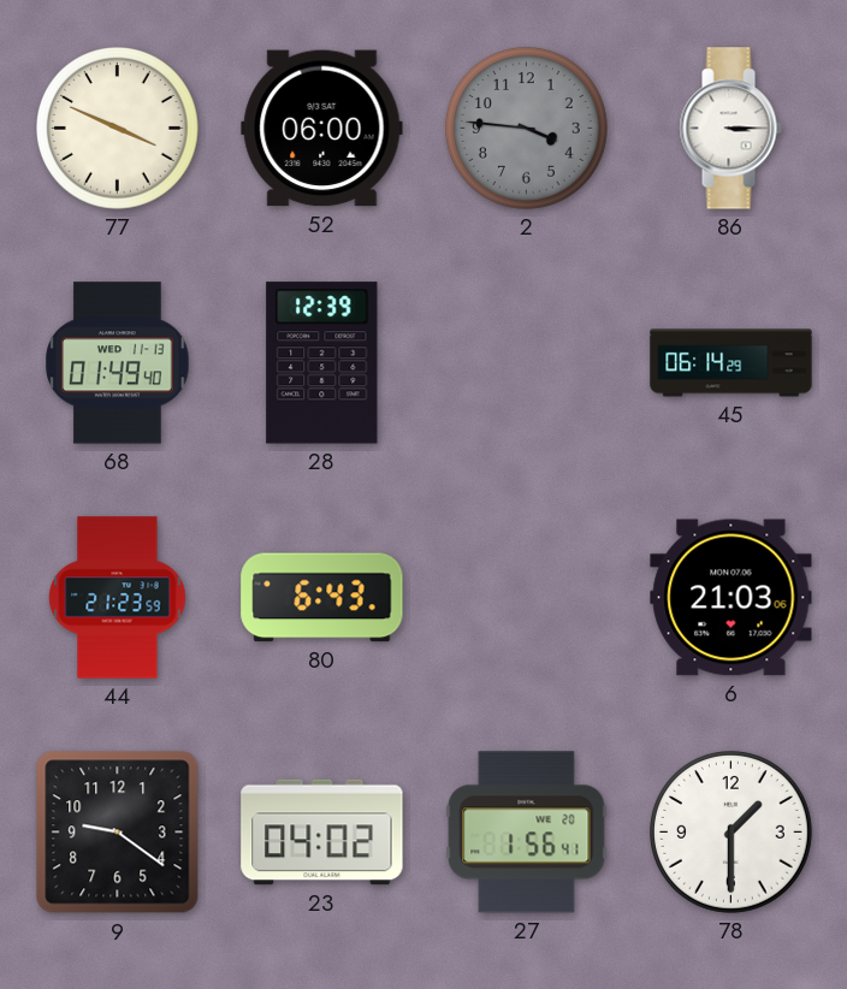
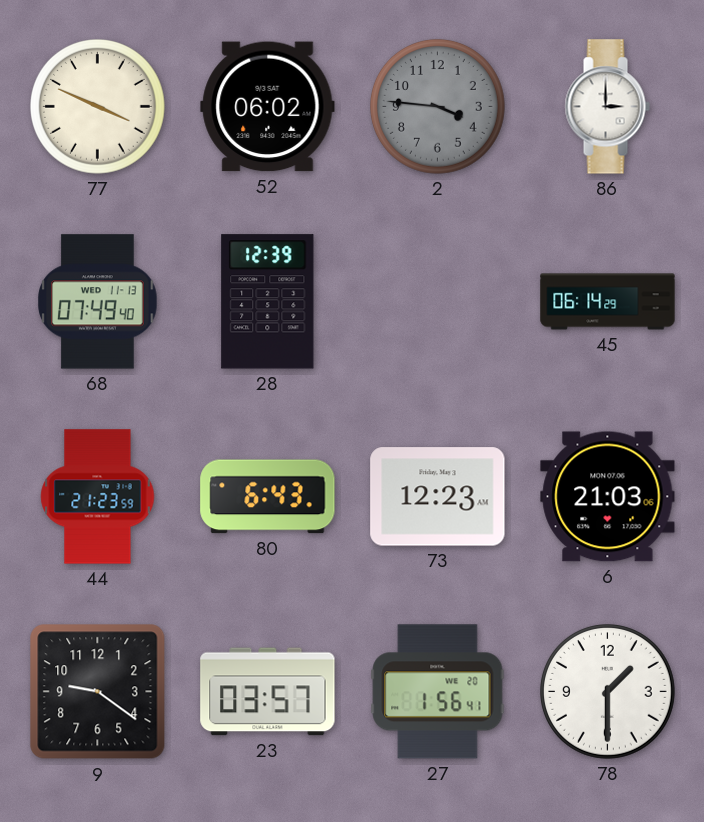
52: 06:00 -> 06:02
86: 3:15 -> 3:00
68: 01:49 -> 07:49
73: none -> 12:23
23: 04:02 -> 03:57
